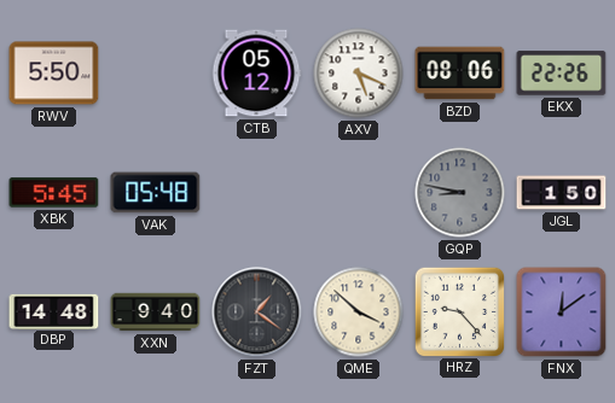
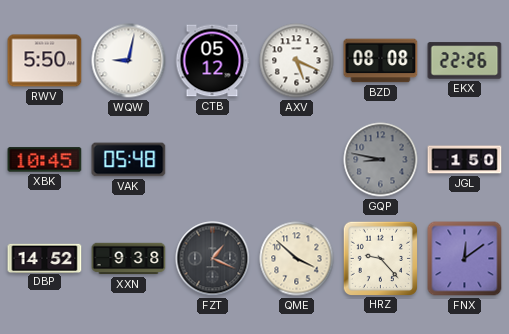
WQW: none -> 9:02
BZD: 08:06 -> 08:08
XBK: 5:45 -> 10:45
DBP: 14:48 -> 14:52
XXN: 9:40 -> 9:38
FZT: 1:21 -> 1:19
